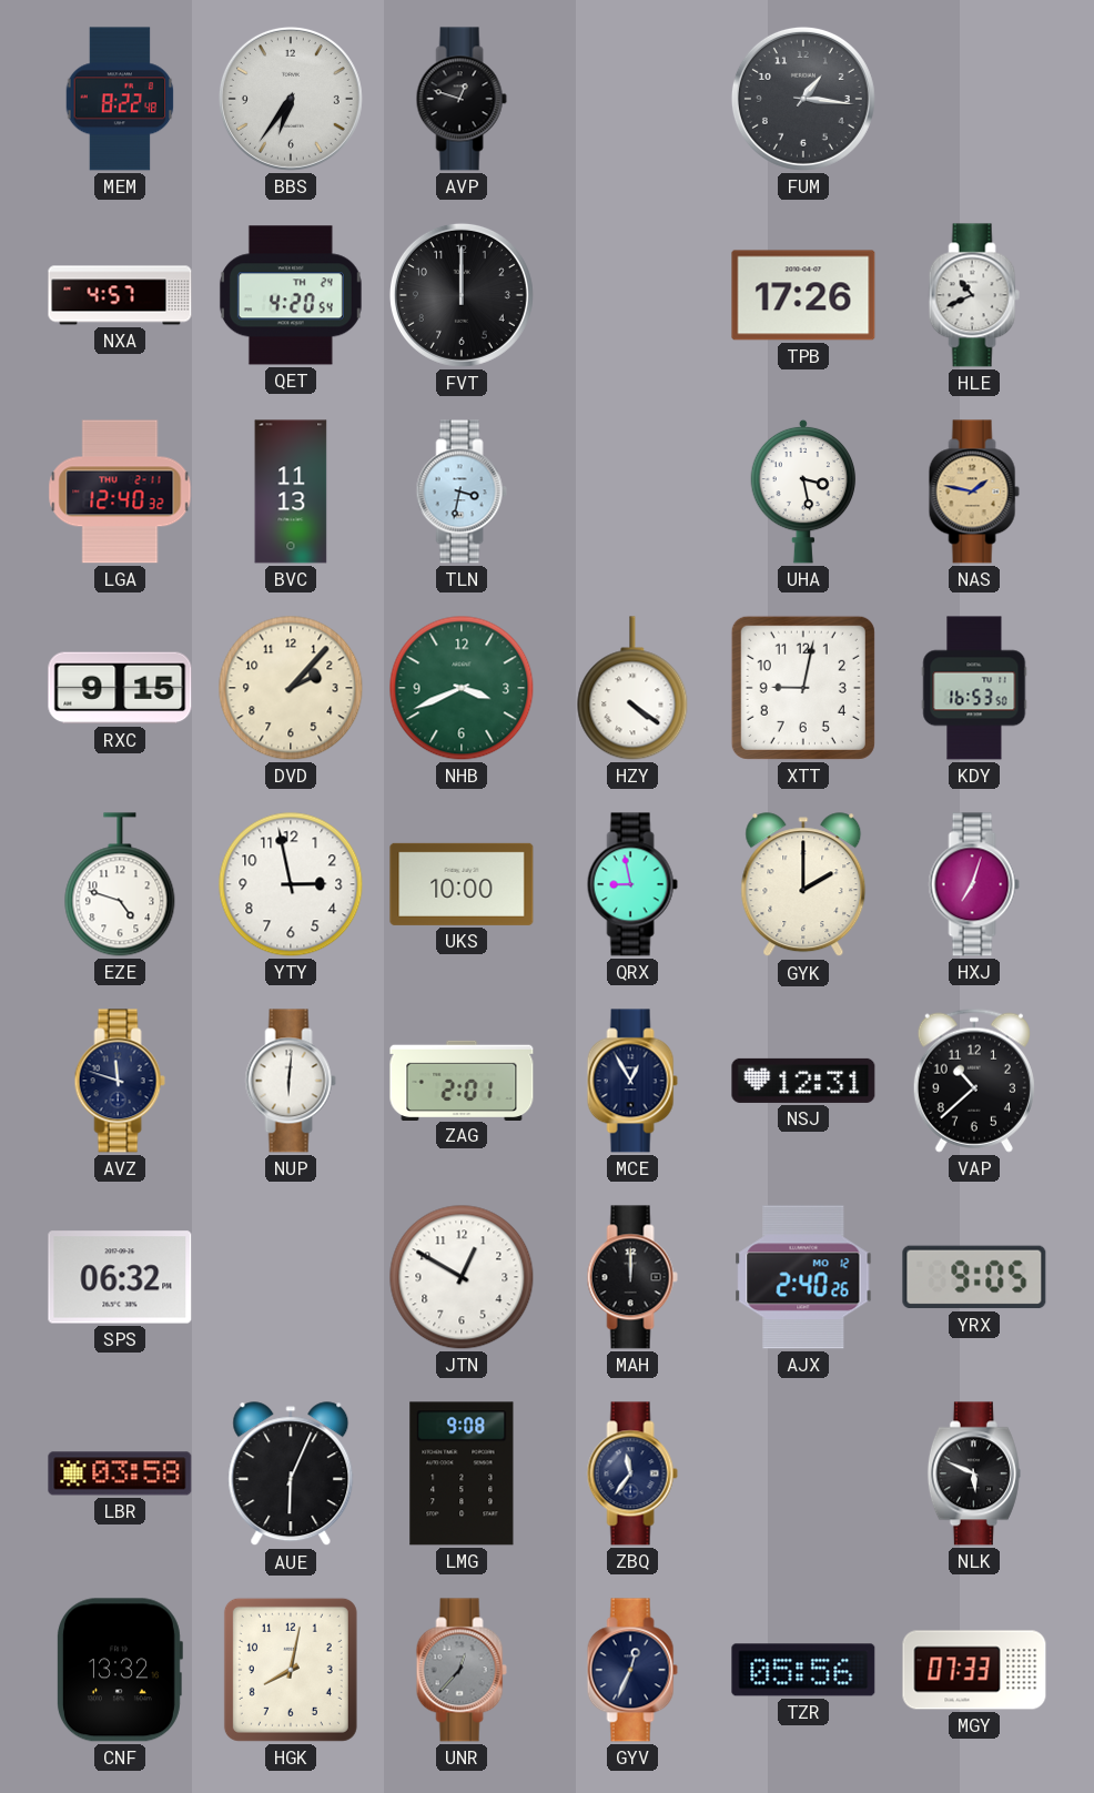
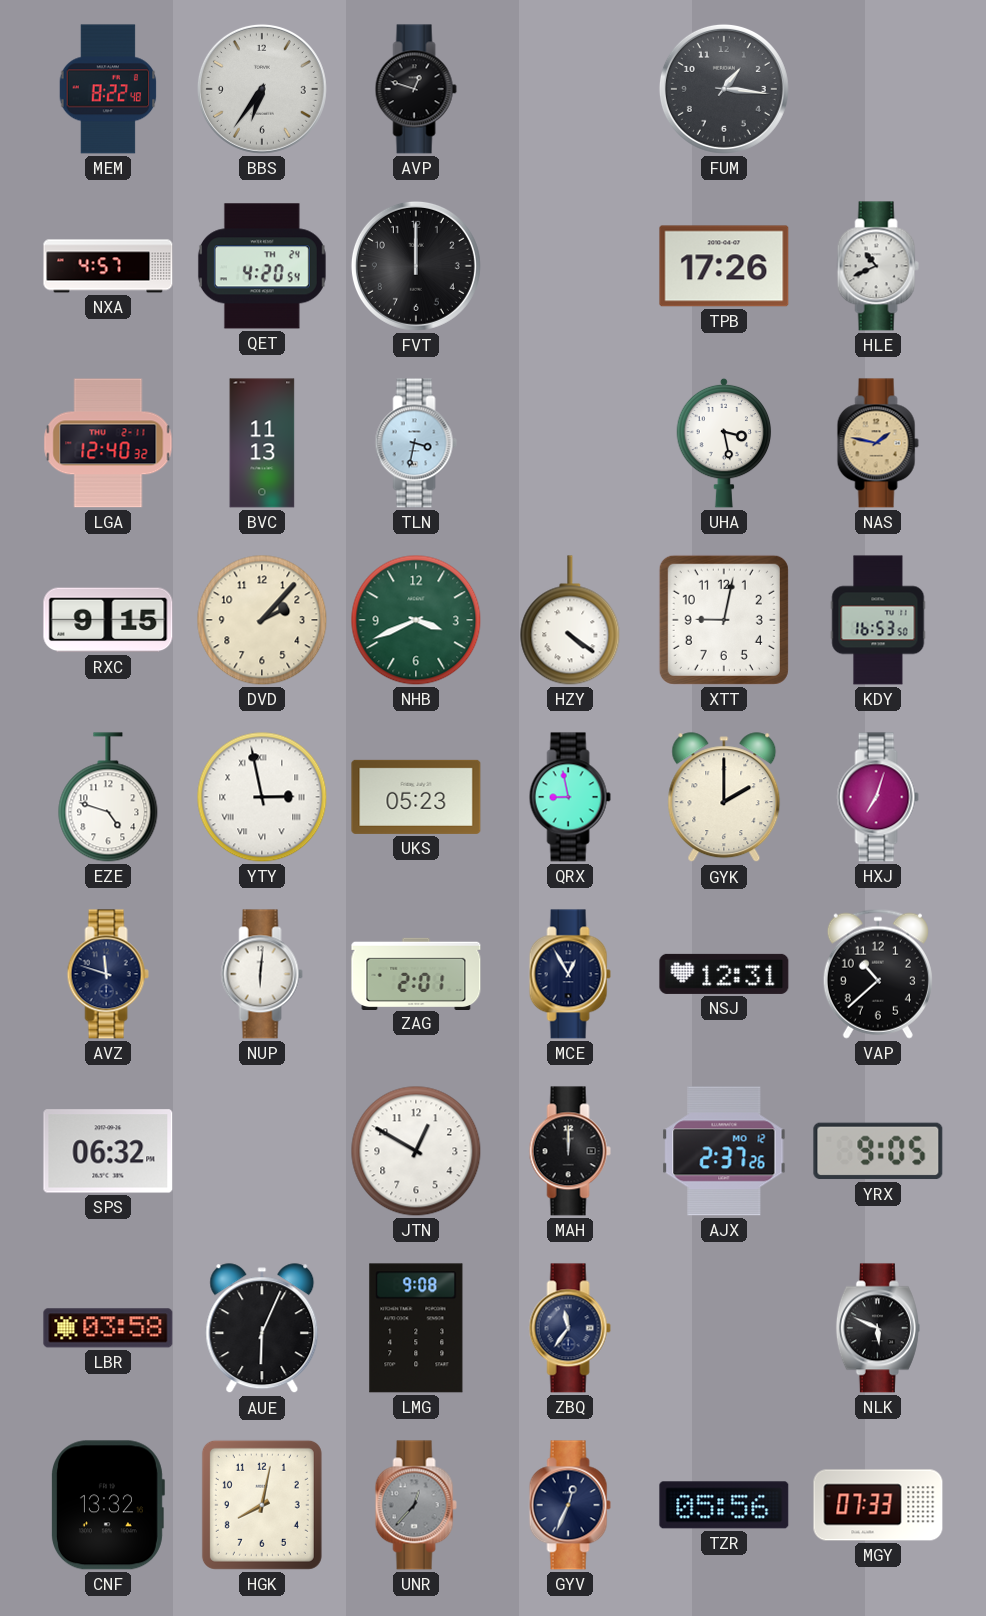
YTY numerals: Arabic -> Roman
UKS: 10:00 -> 05:23
AJX: 2:40 -> 2:37
